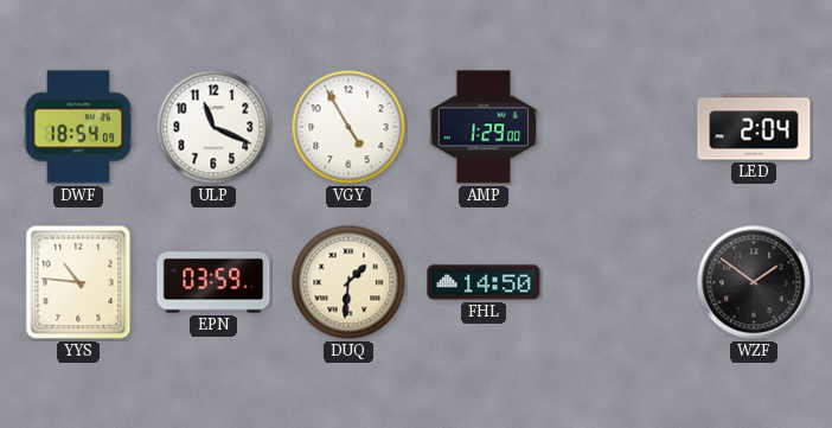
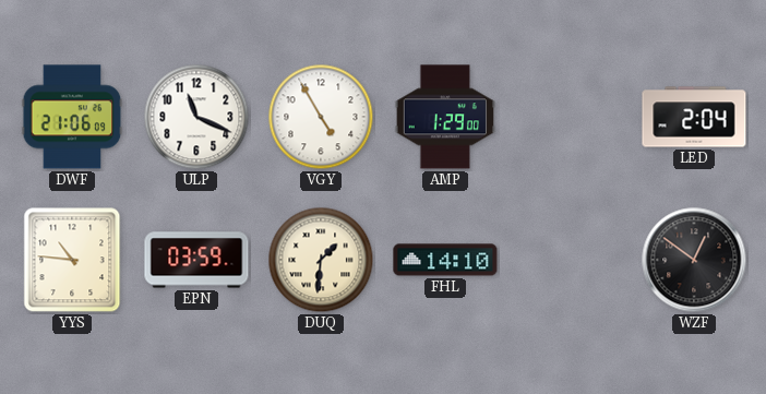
DWF: 18:54 -> 21:06
FHL: 14:50 -> 14:10
WZF: 1:51 -> 12:51
